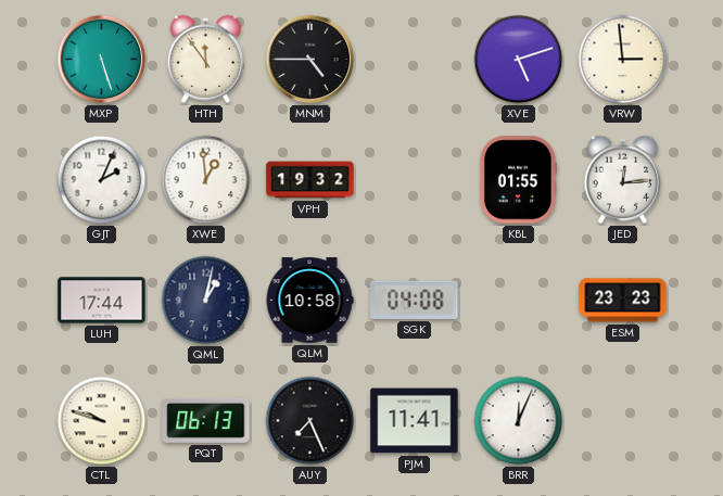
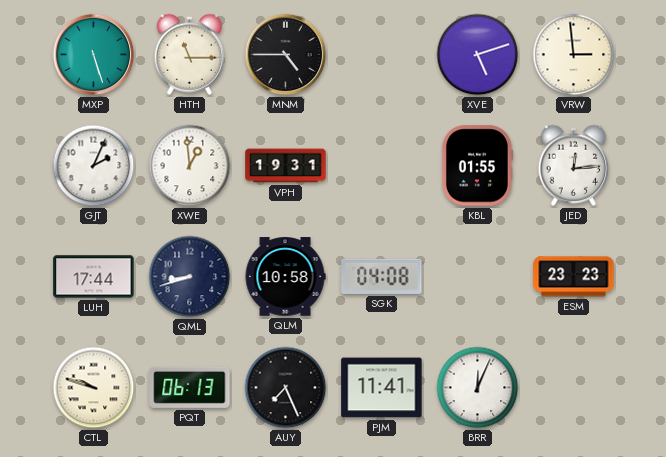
HTH: 11:54 -> 11:15
VPH: 19:32 -> 19:31
QML: 1:02 -> 8:42
